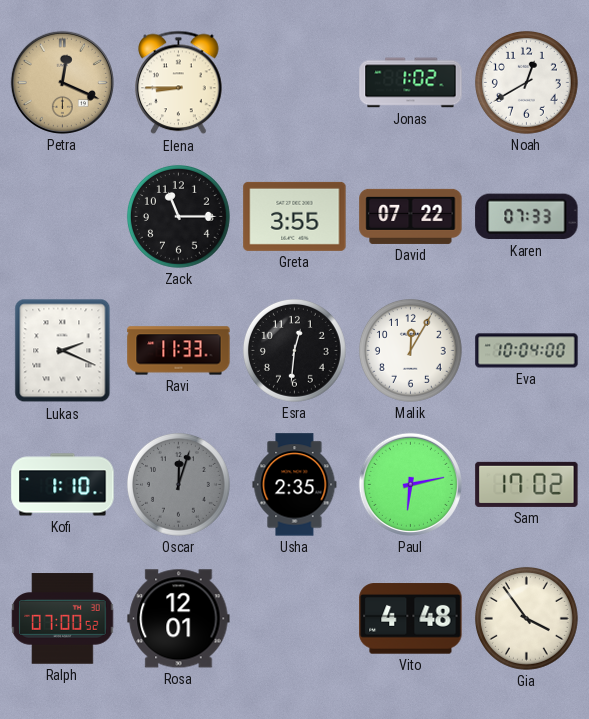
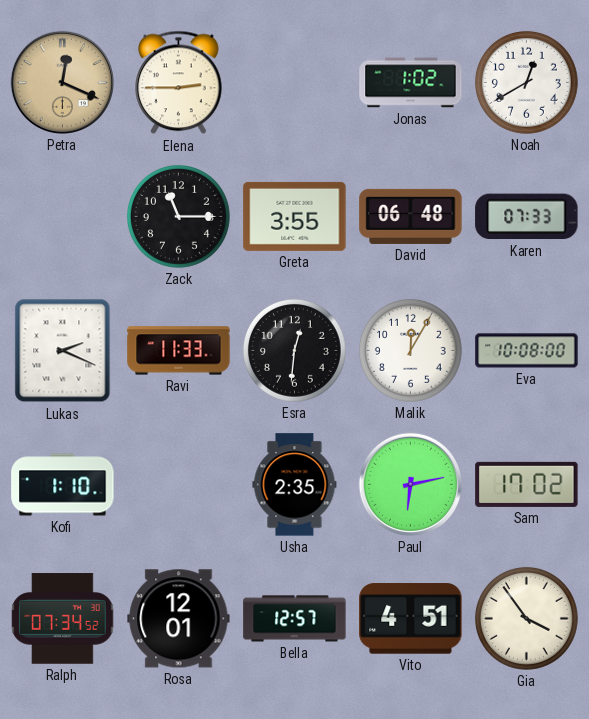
Elena: 8:45 -> 2:45
David: 07:22 -> 06:48
Eva: 10:04 -> 10:08
Oscar: 12:03 -> none
Ralph: 07:00 -> 07:34
Bella: none -> 12:57
Vito: 4:48 -> 4:51
